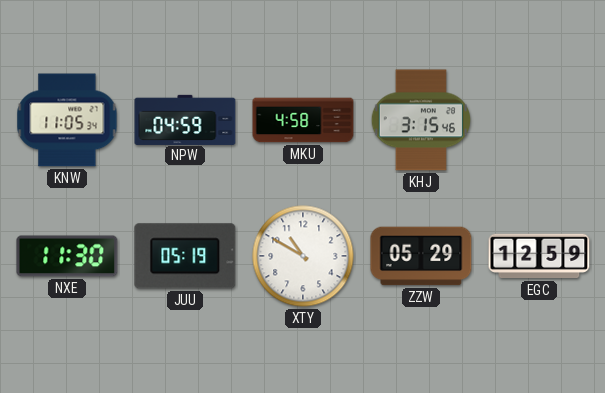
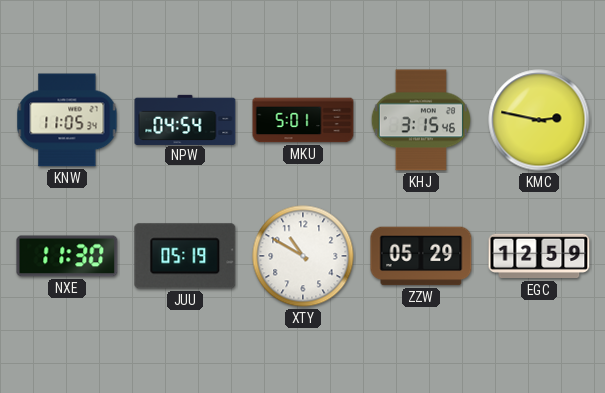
NPW: 04:59 -> 04:54
MKU: 4:58 -> 5:01
KMC: none -> 2:47
